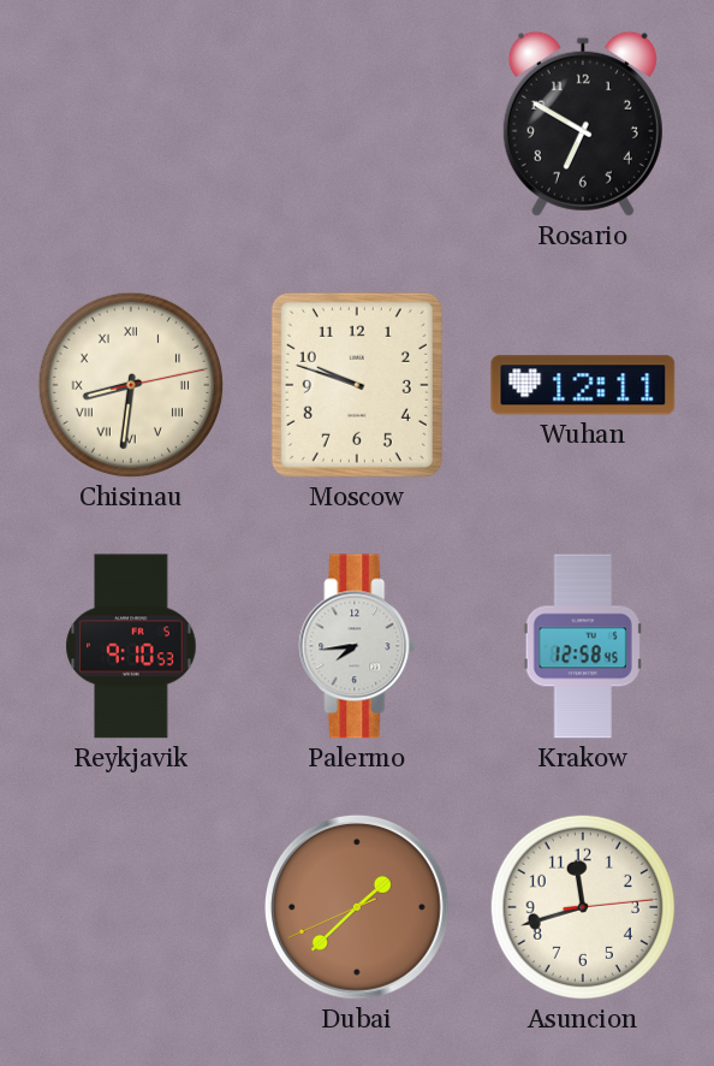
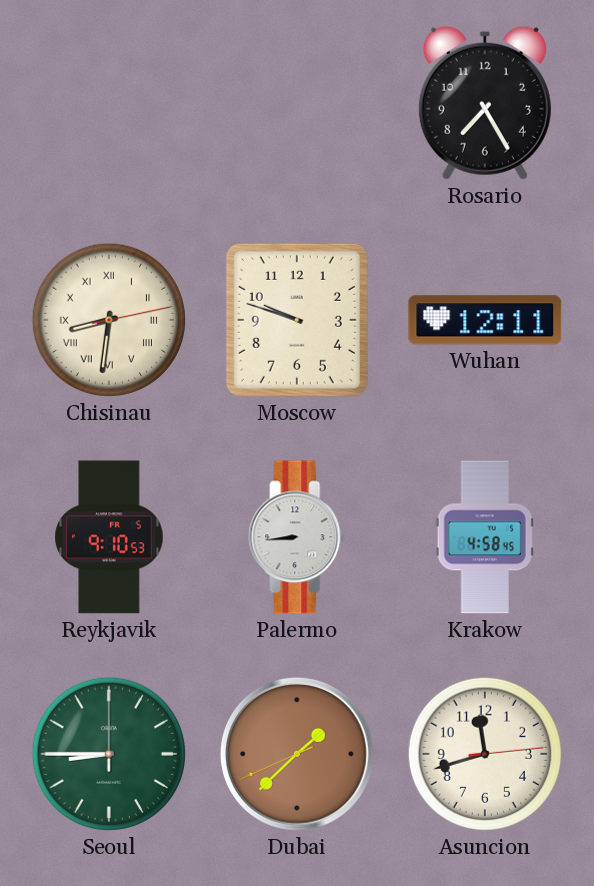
Rosario: 6:50 -> 7:25
Palermo: 7:44 -> 8:44
Krakow: 12:58 -> 4:58
Seoul: none -> 8:45
